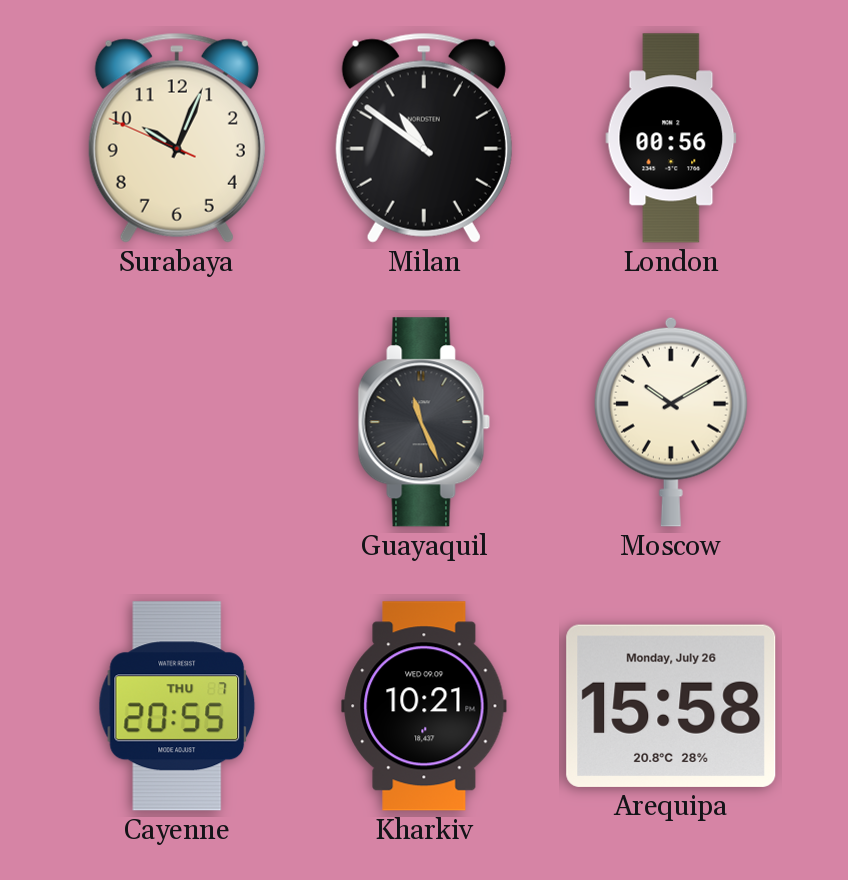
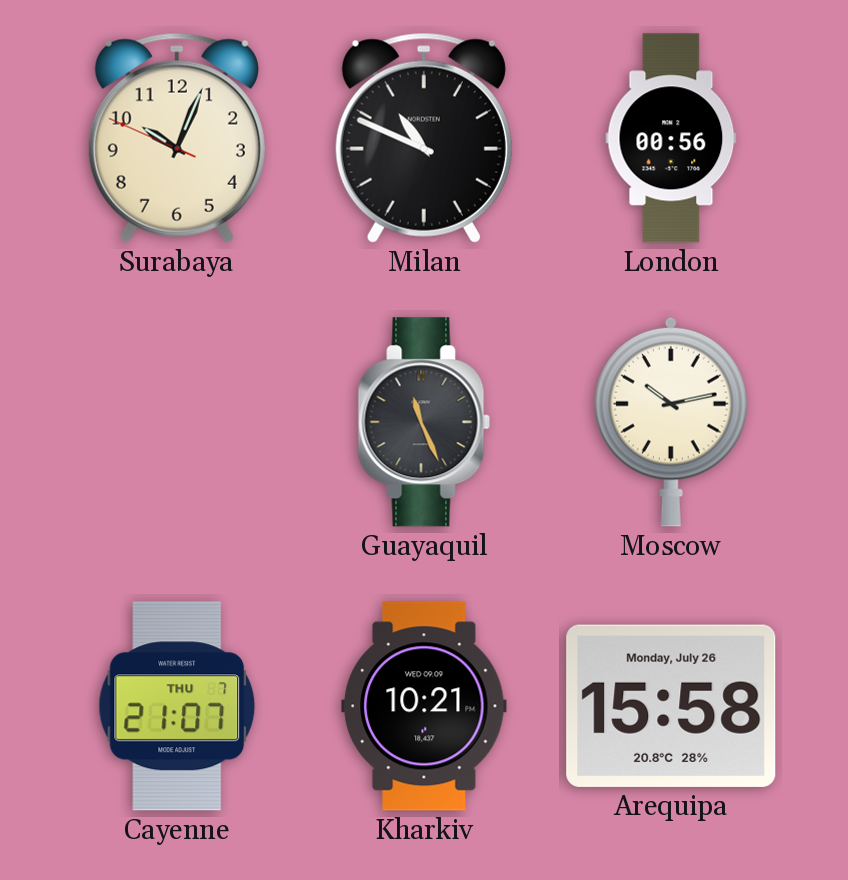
Milan: 10:51 -> 10:49
Moscow: 10:10 -> 10:13
Cayenne: 20:55 -> 21:07
